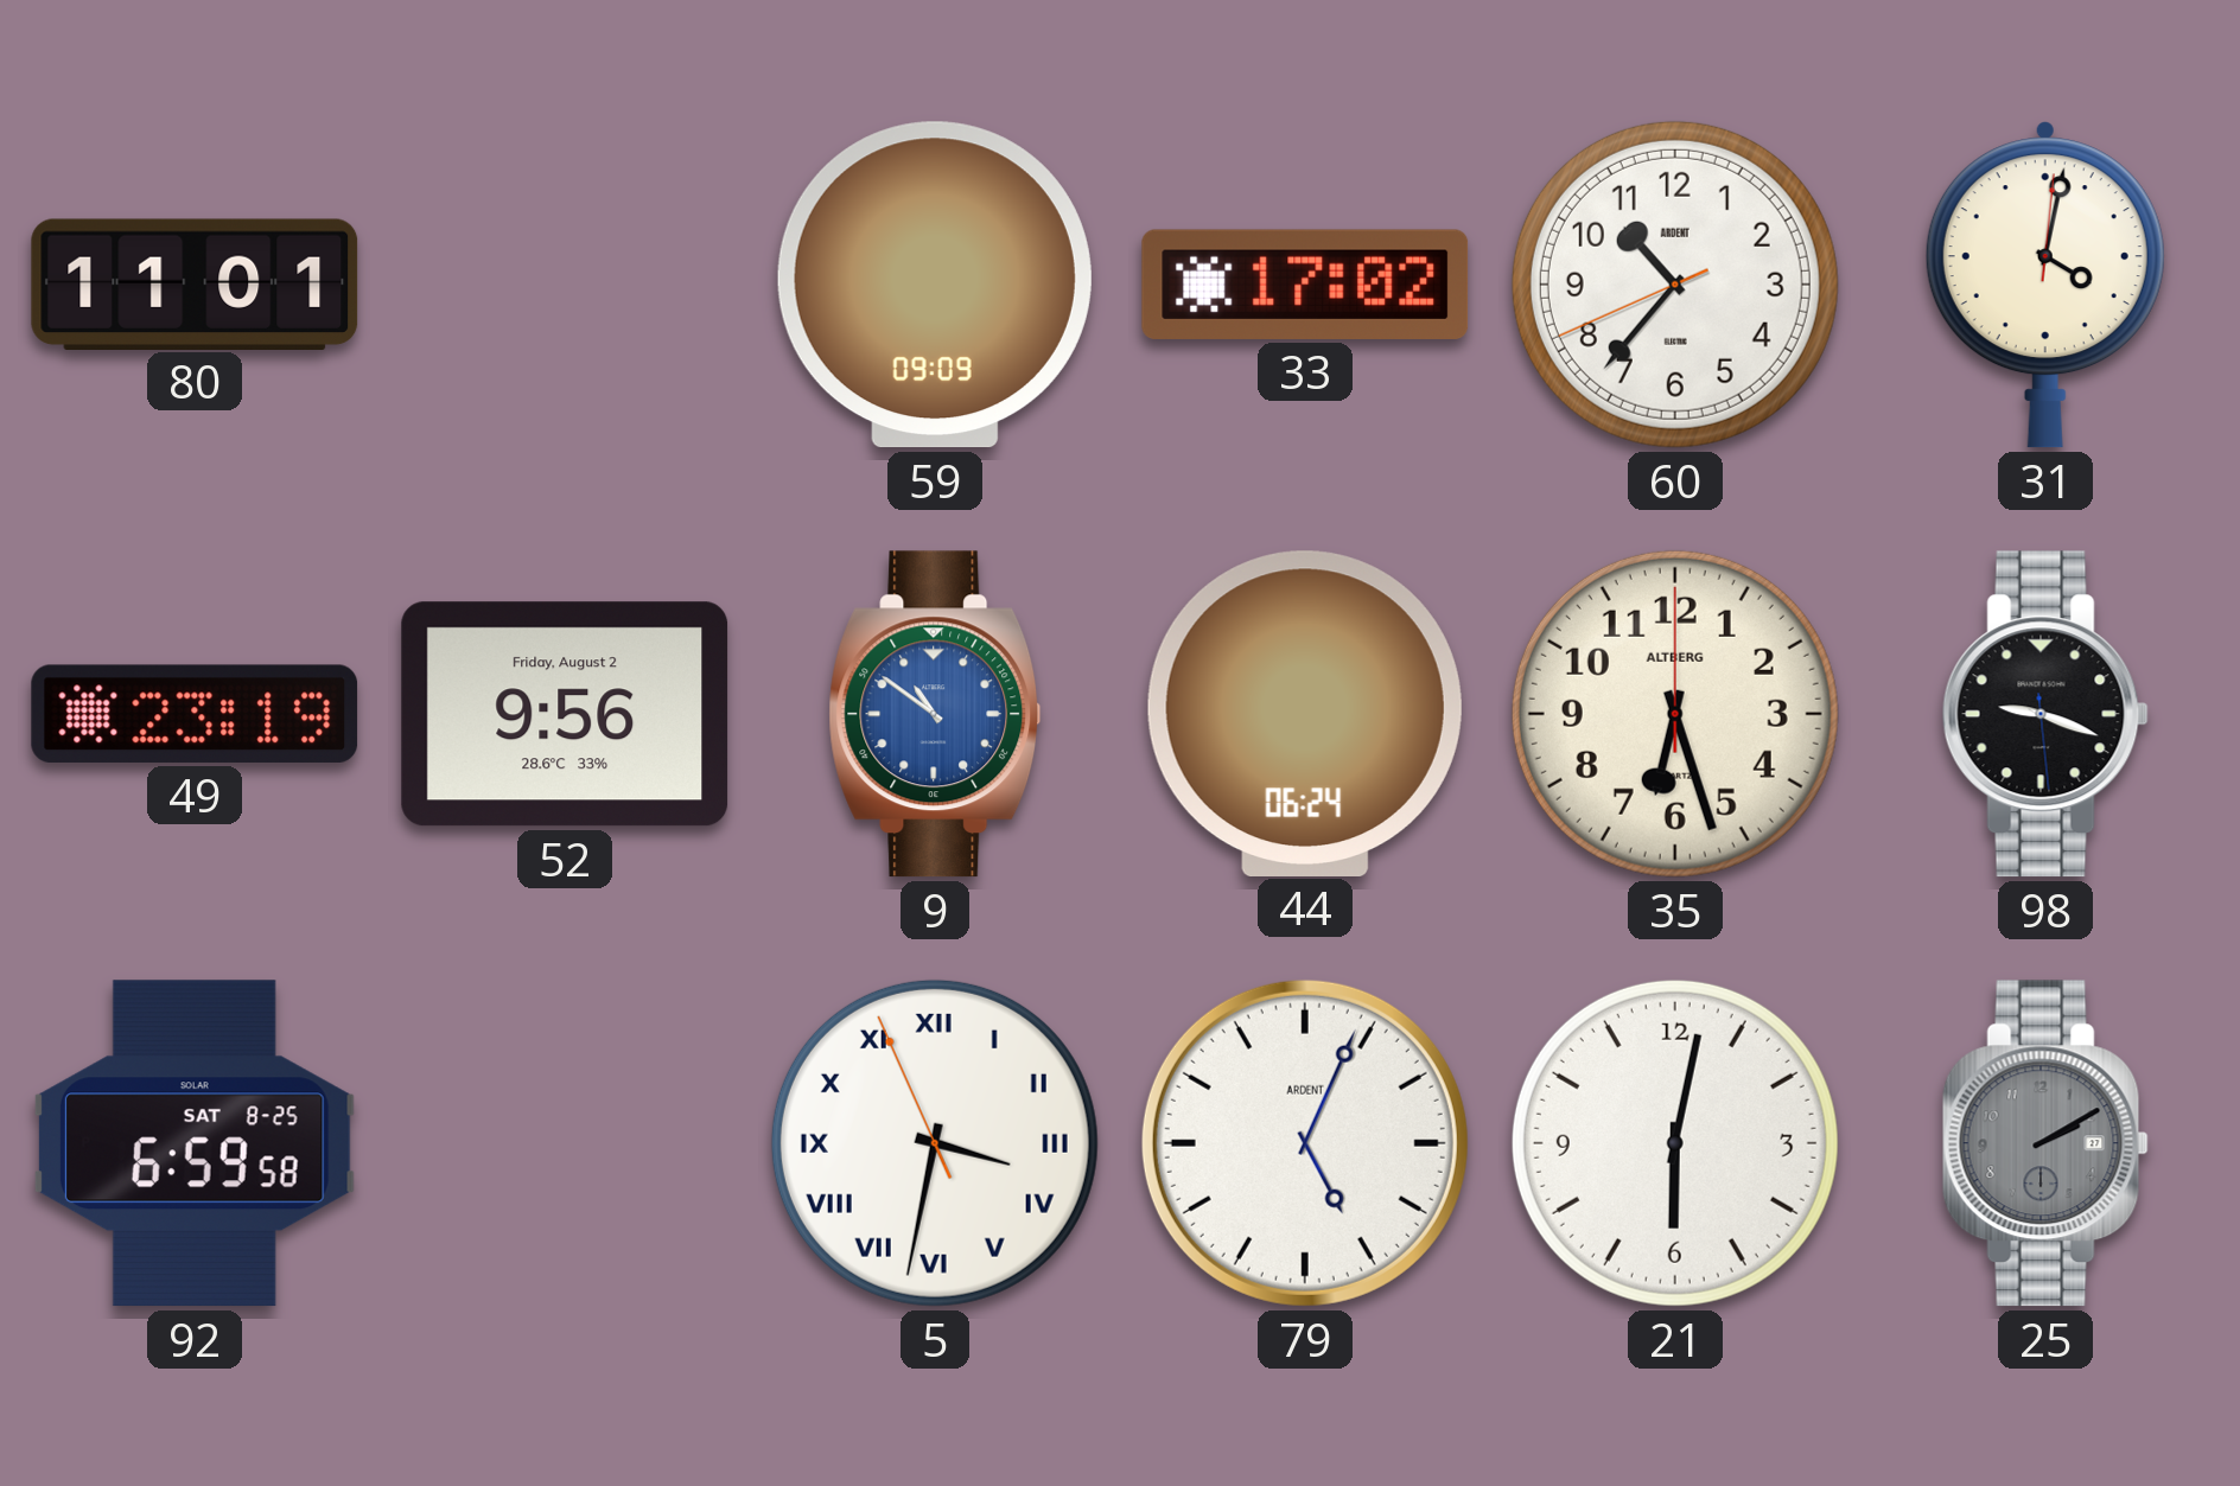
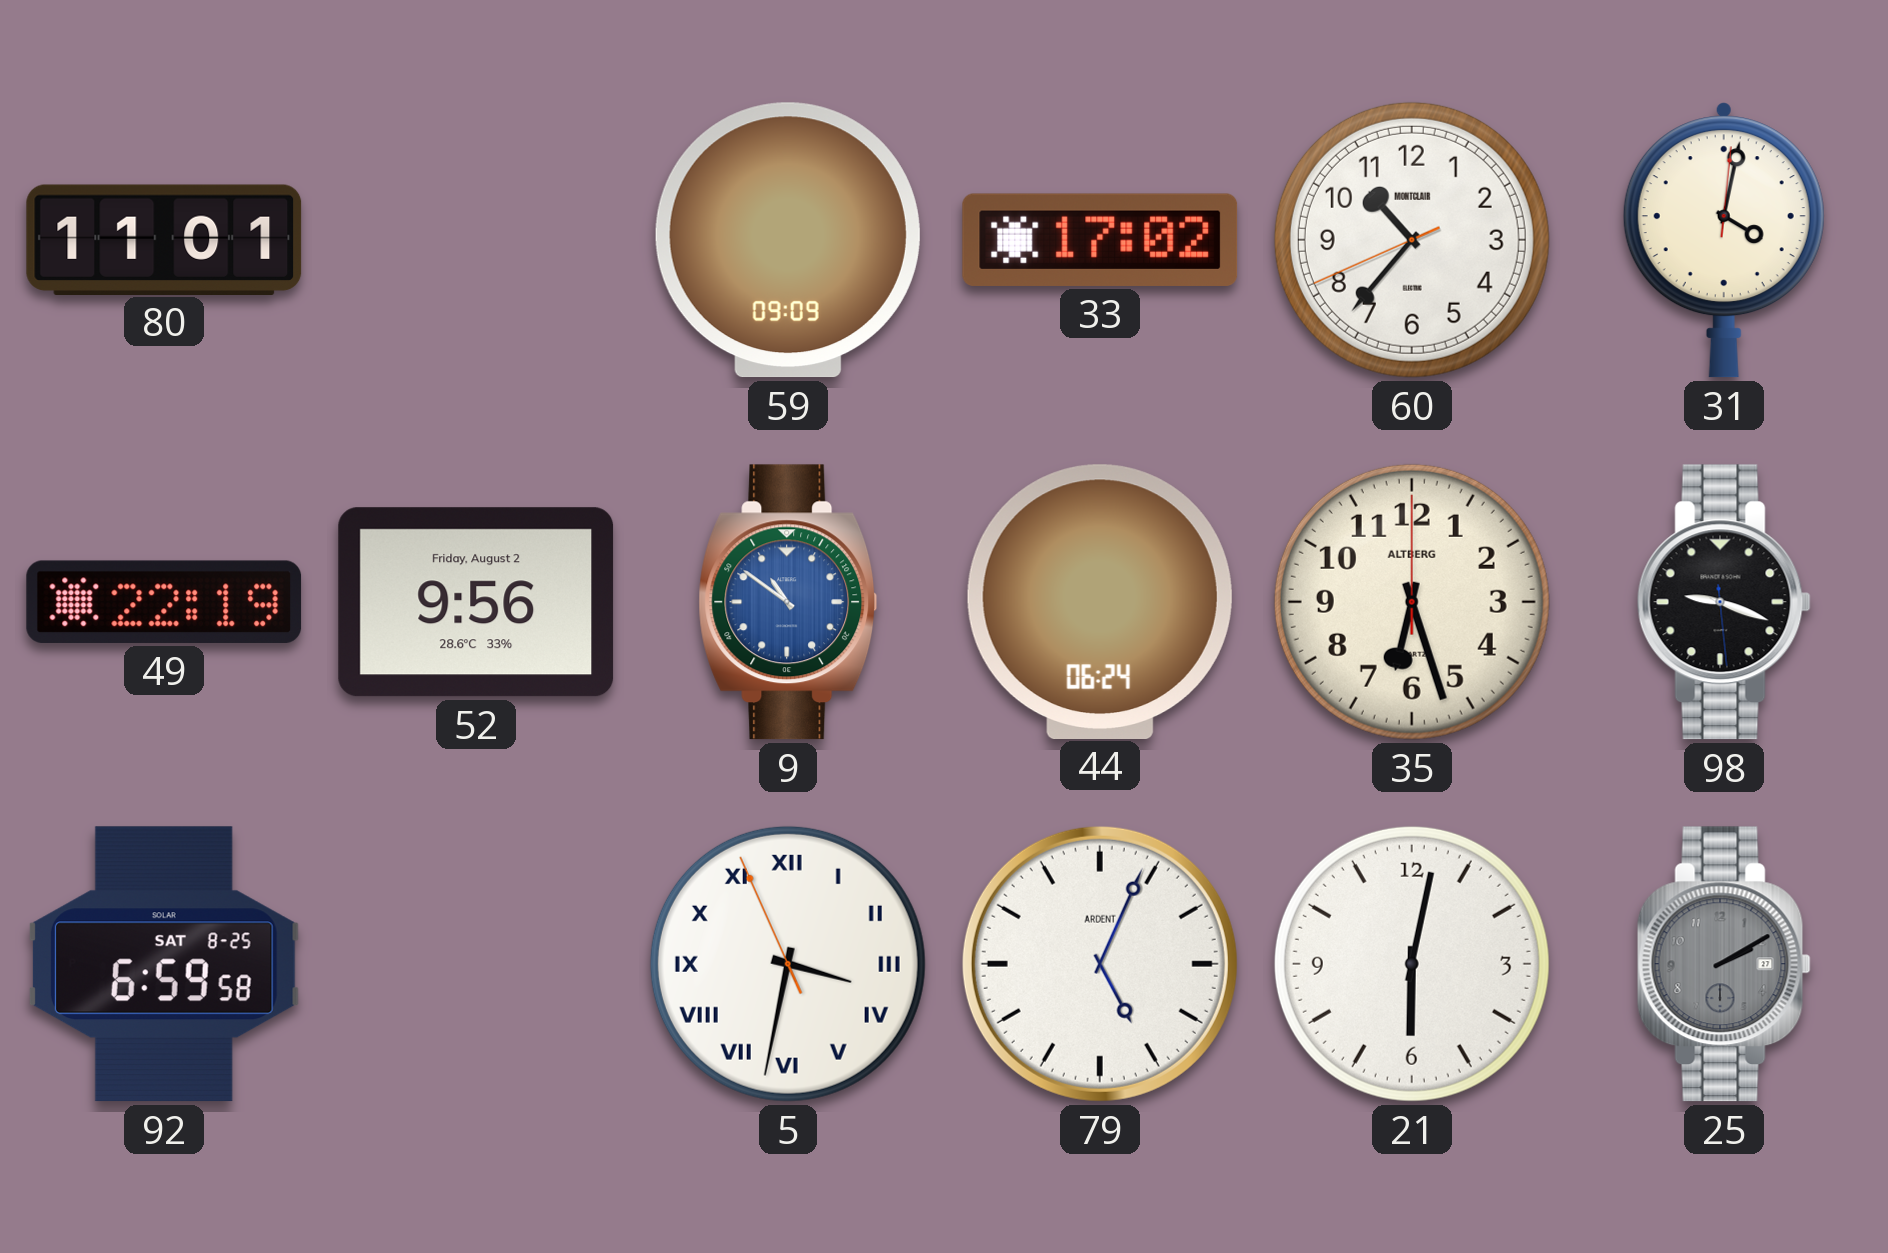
60 brand: ARDENT -> MONTCLAIR
49: 23:19 -> 22:19
